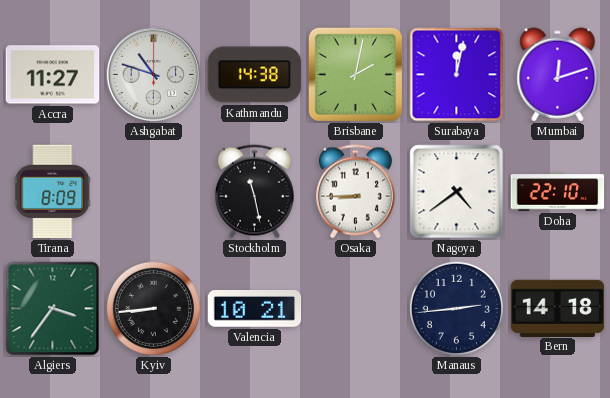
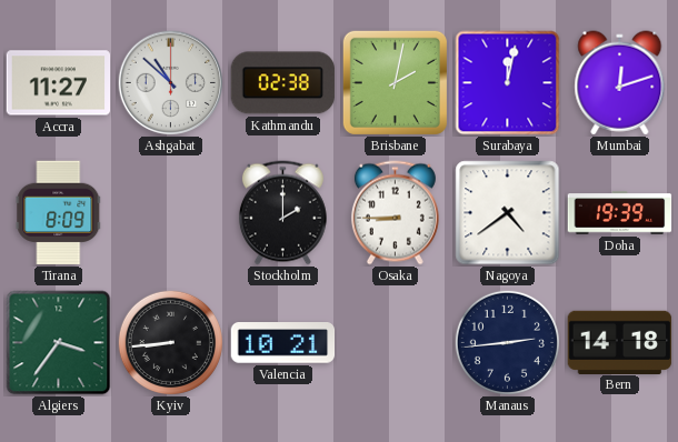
Ashgabat: 10:48 -> 10:52
Kathmandu: 14:38 -> 02:38
Stockholm: 11:28 -> 2:00
Doha: 22:10 -> 19:39
